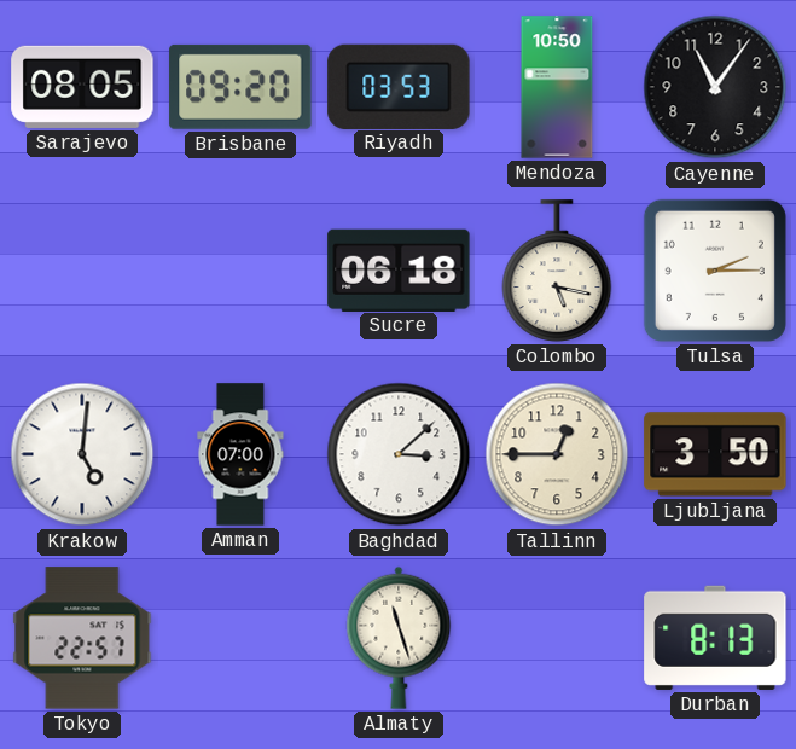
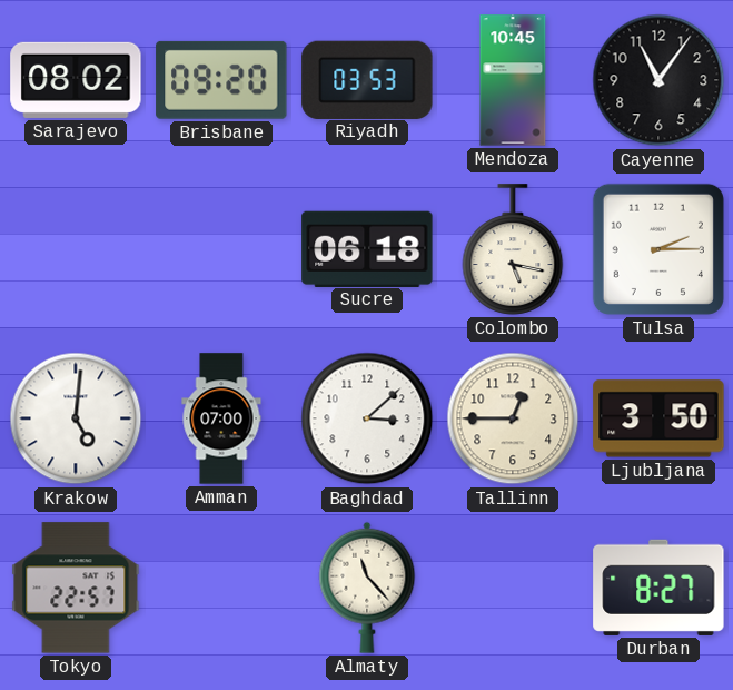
Sarajevo: 08:05 -> 08:02
Mendoza: 10:50 -> 10:45
Almaty: 11:27 -> 11:23
Durban: 8:13 -> 8:27
